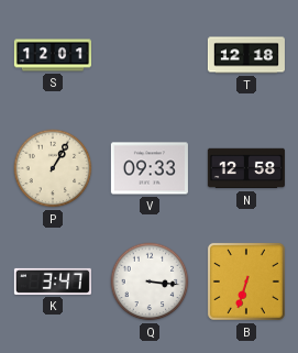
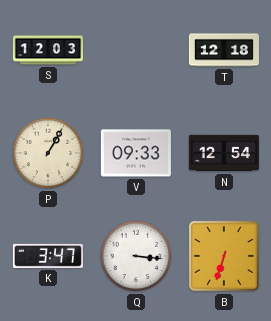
S: 12:01 -> 12:03
N: 12:58 -> 12:54
